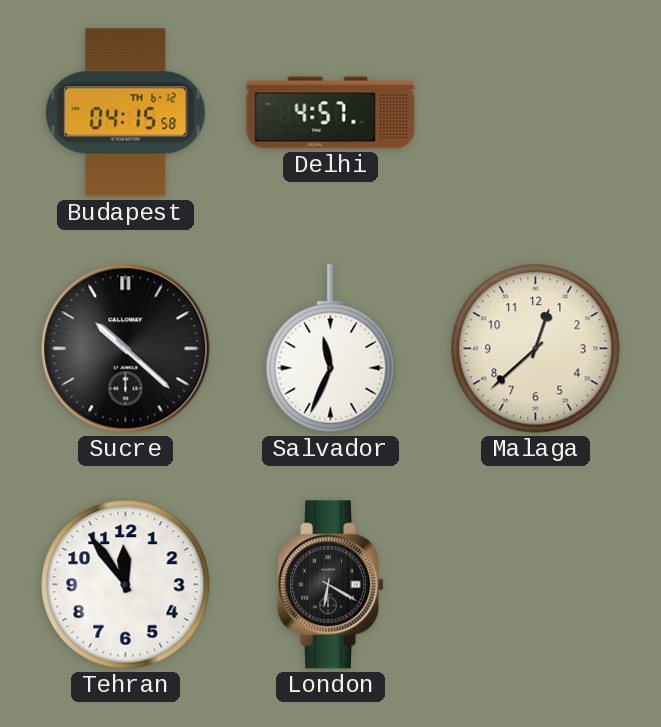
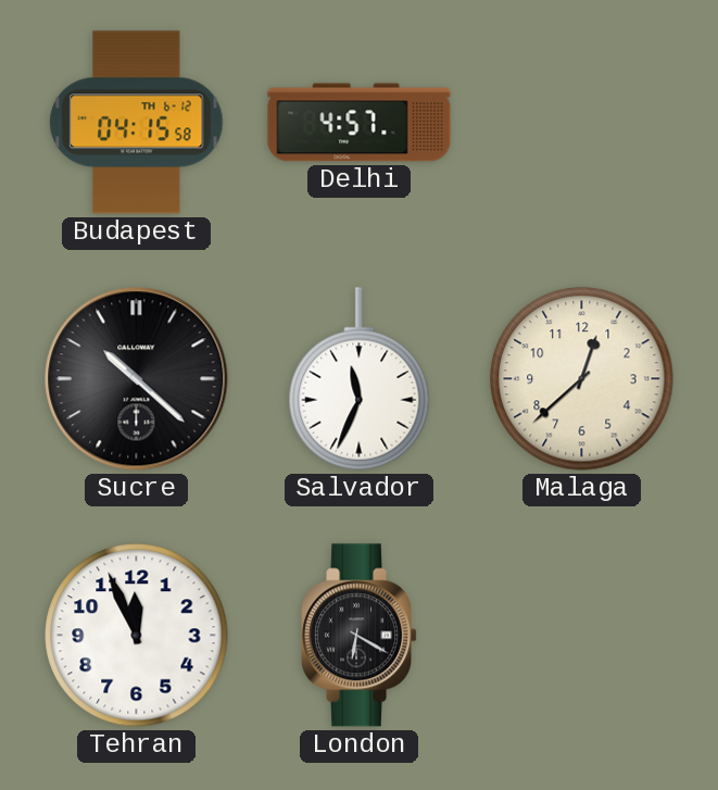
Tehran: 11:54 -> 11:56
